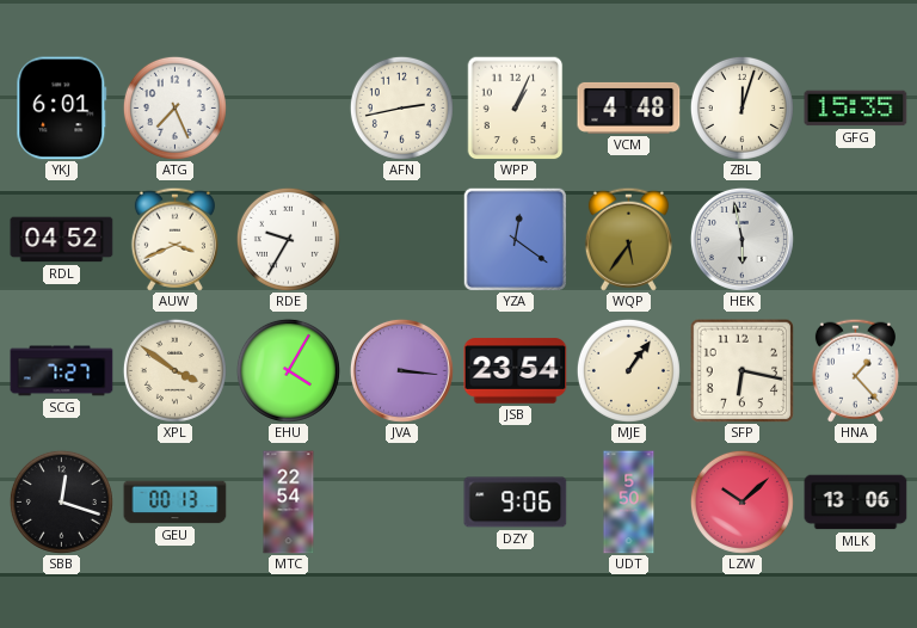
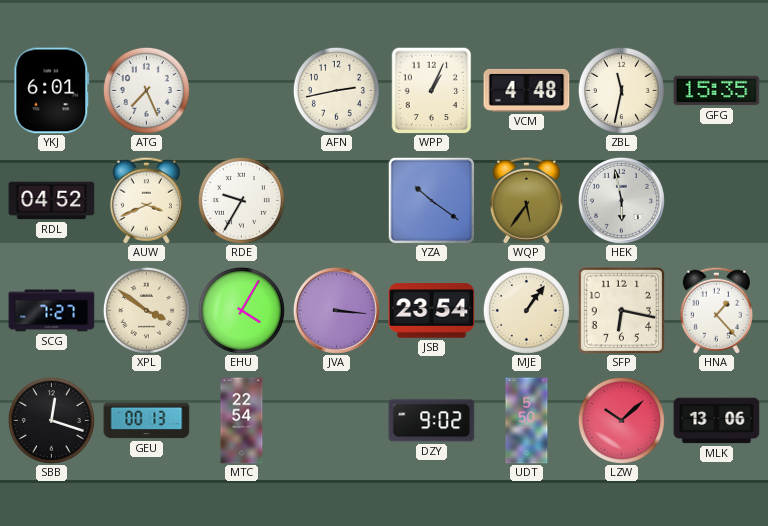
ZBL: 12:03 -> 11:32
YZA: 12:21 -> 10:21
DZY: 9:06 -> 9:02
